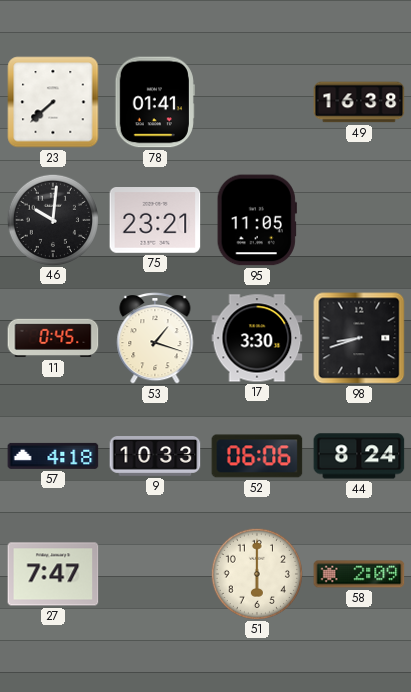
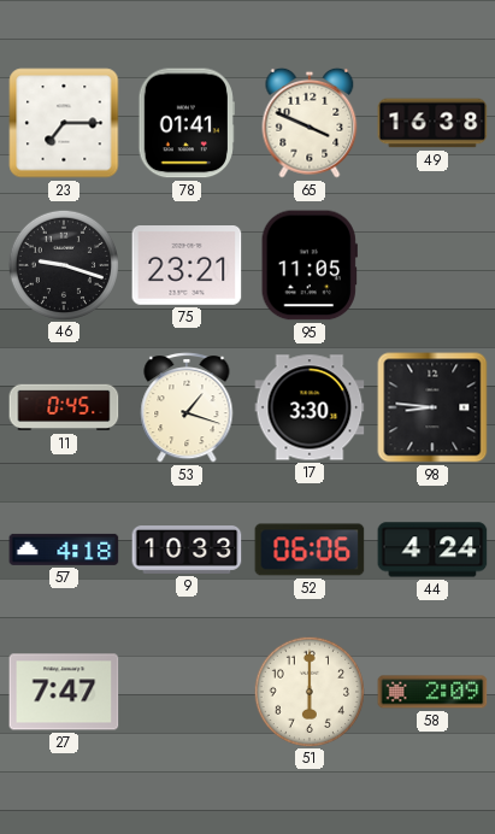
23: 7:38 -> 7:15
65: none -> 3:49
46: 10:01 -> 9:18
98: 8:42 -> 8:46
44: 8:24 -> 4:24
